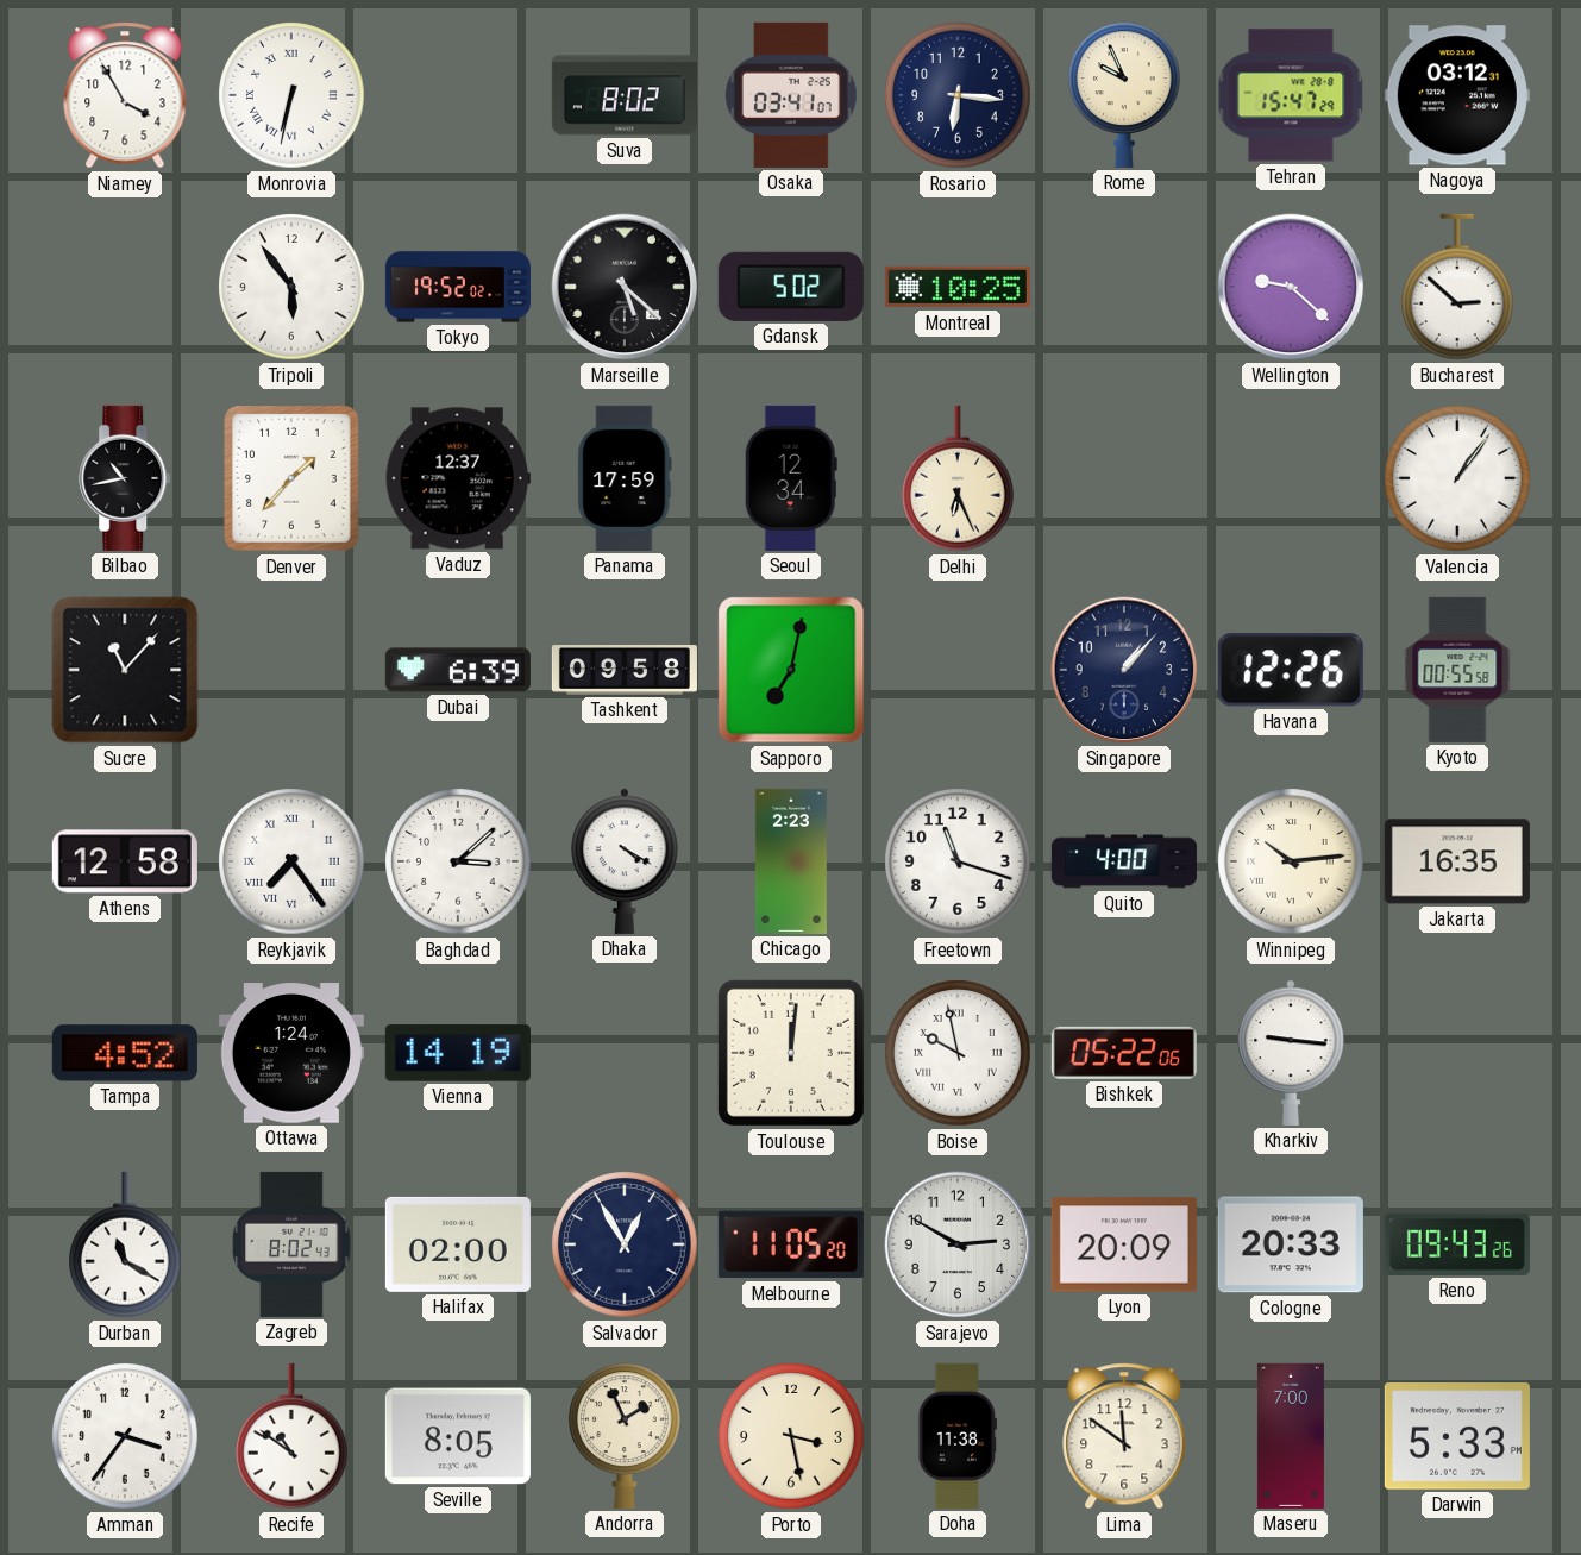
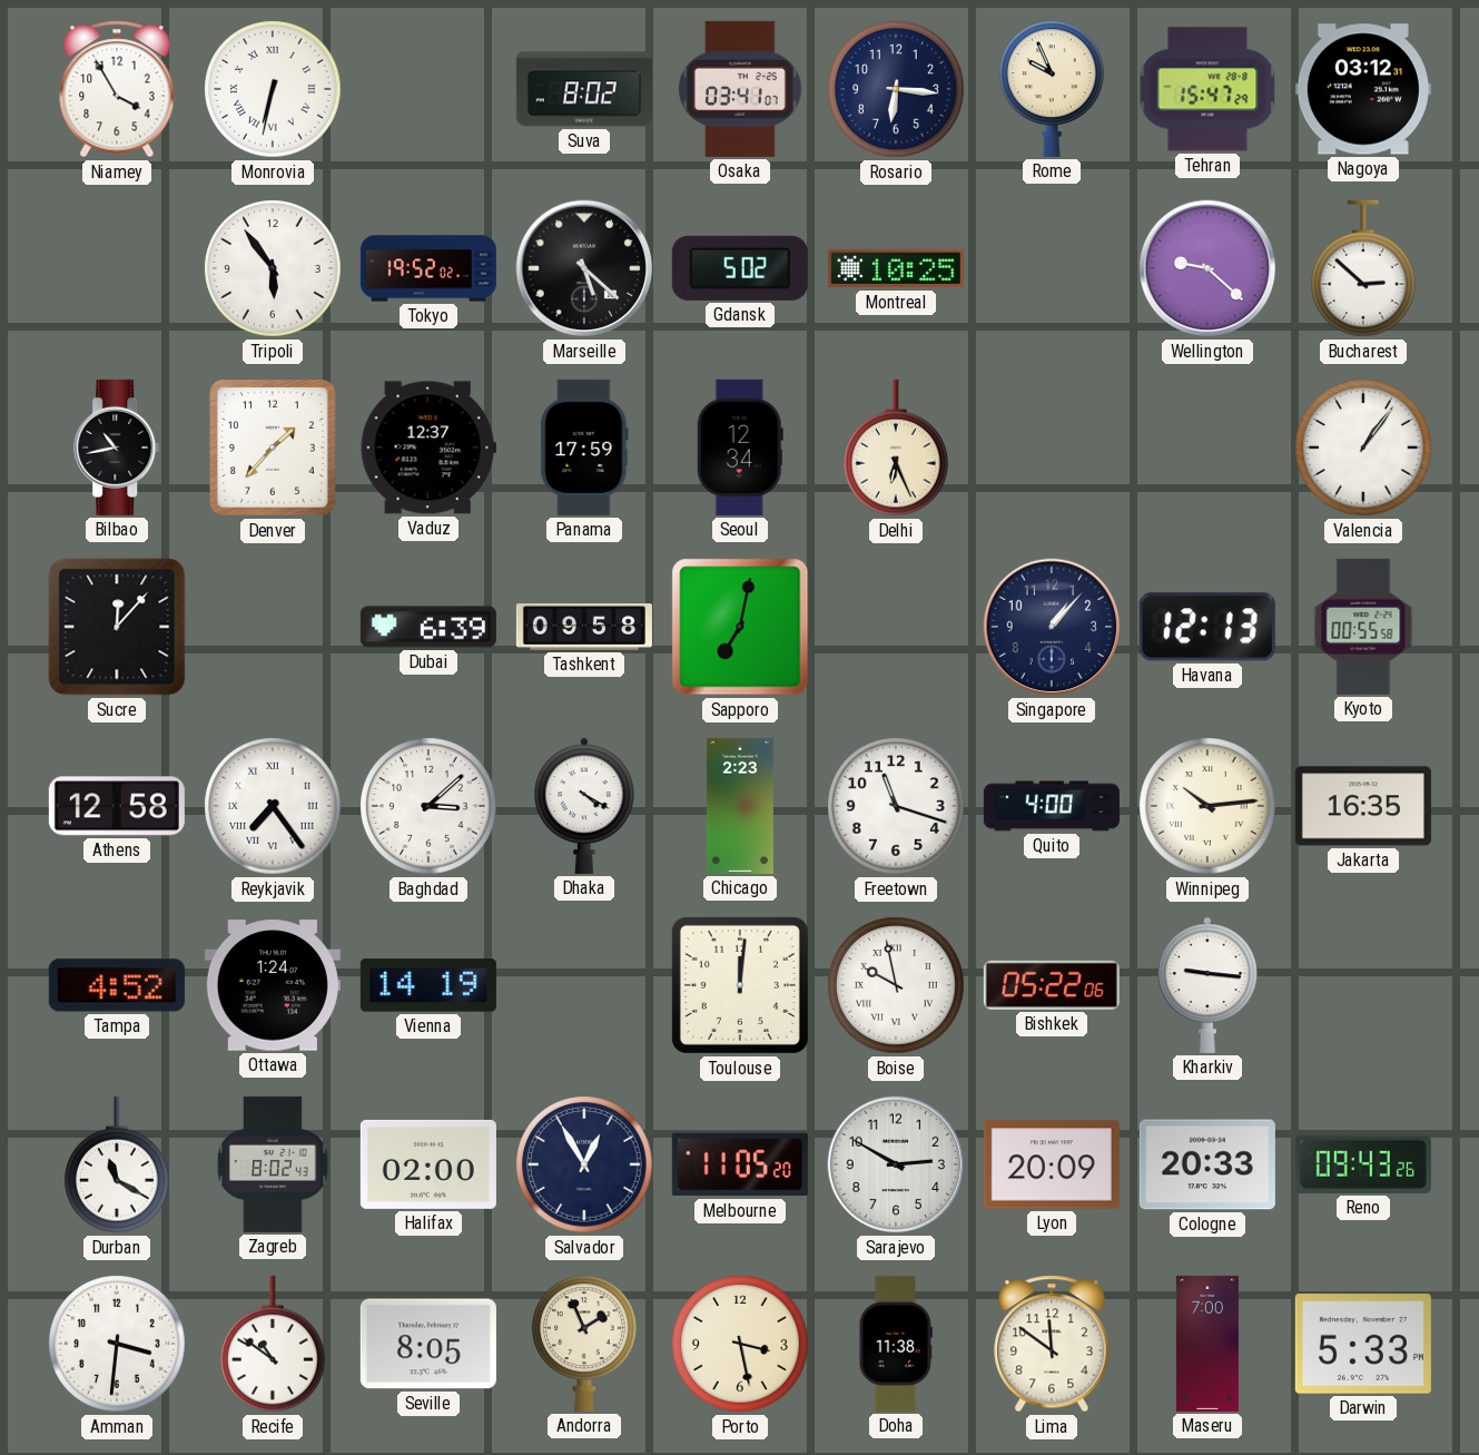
Sucre: 11:07 -> 12:07
Havana: 12:26 -> 12:13
Amman: 3:36 -> 3:31
